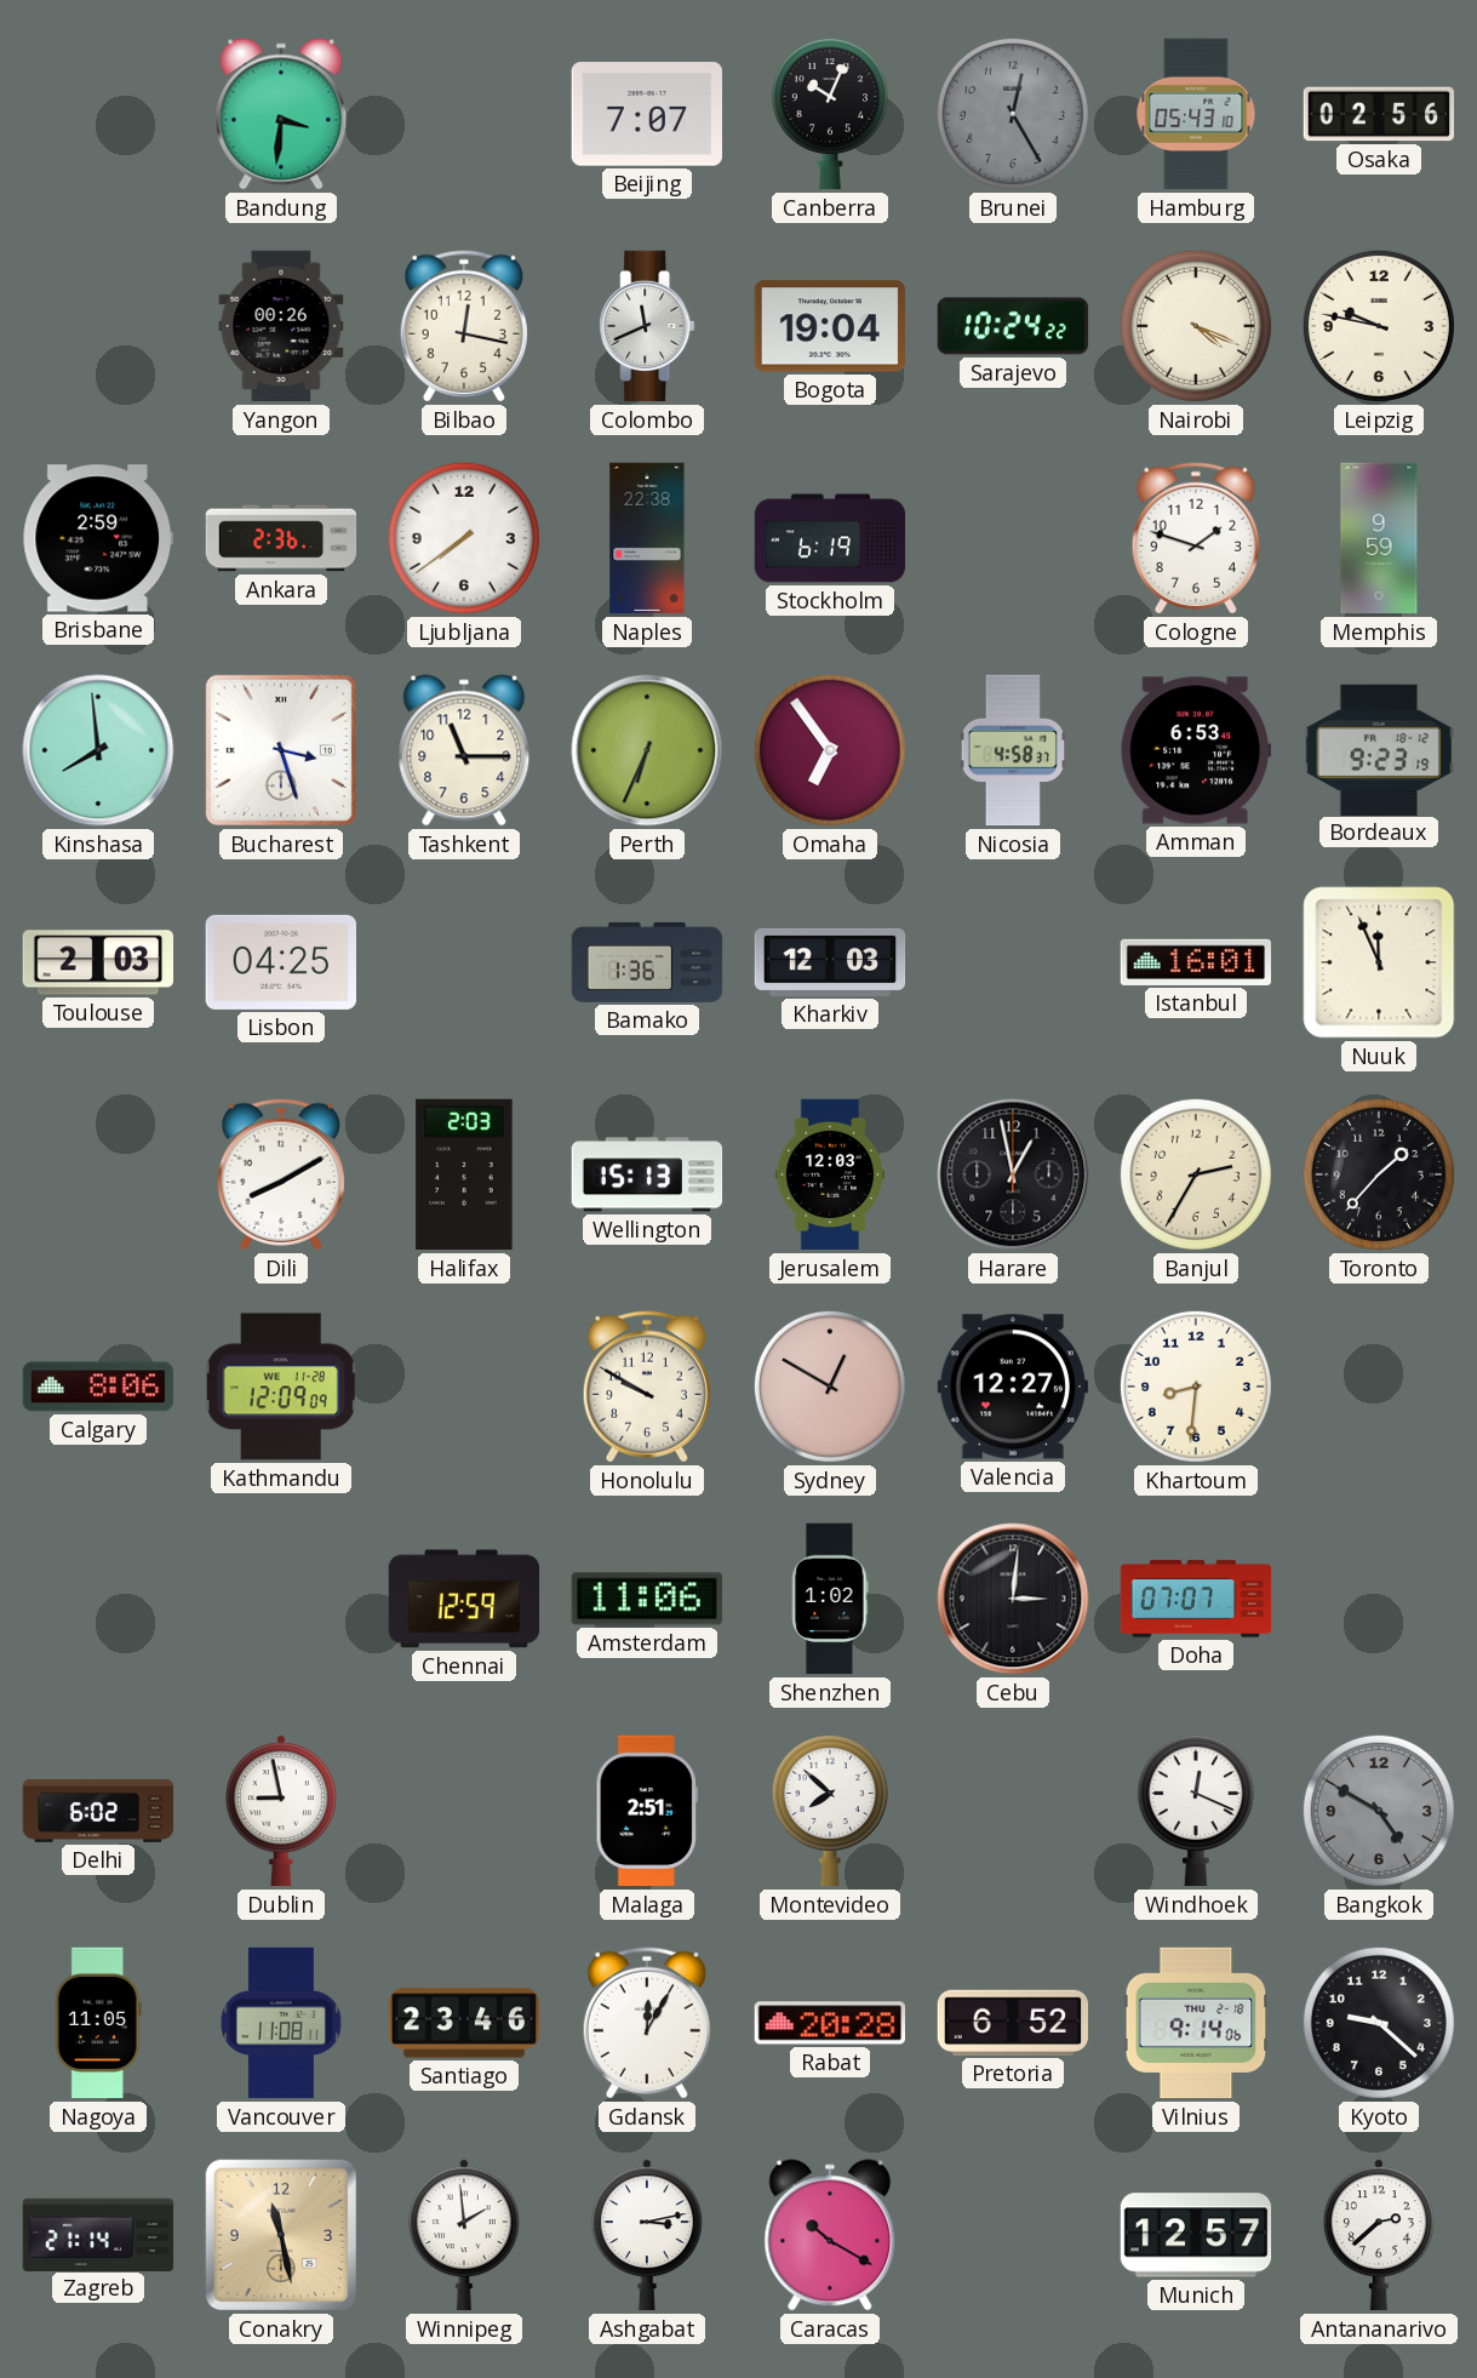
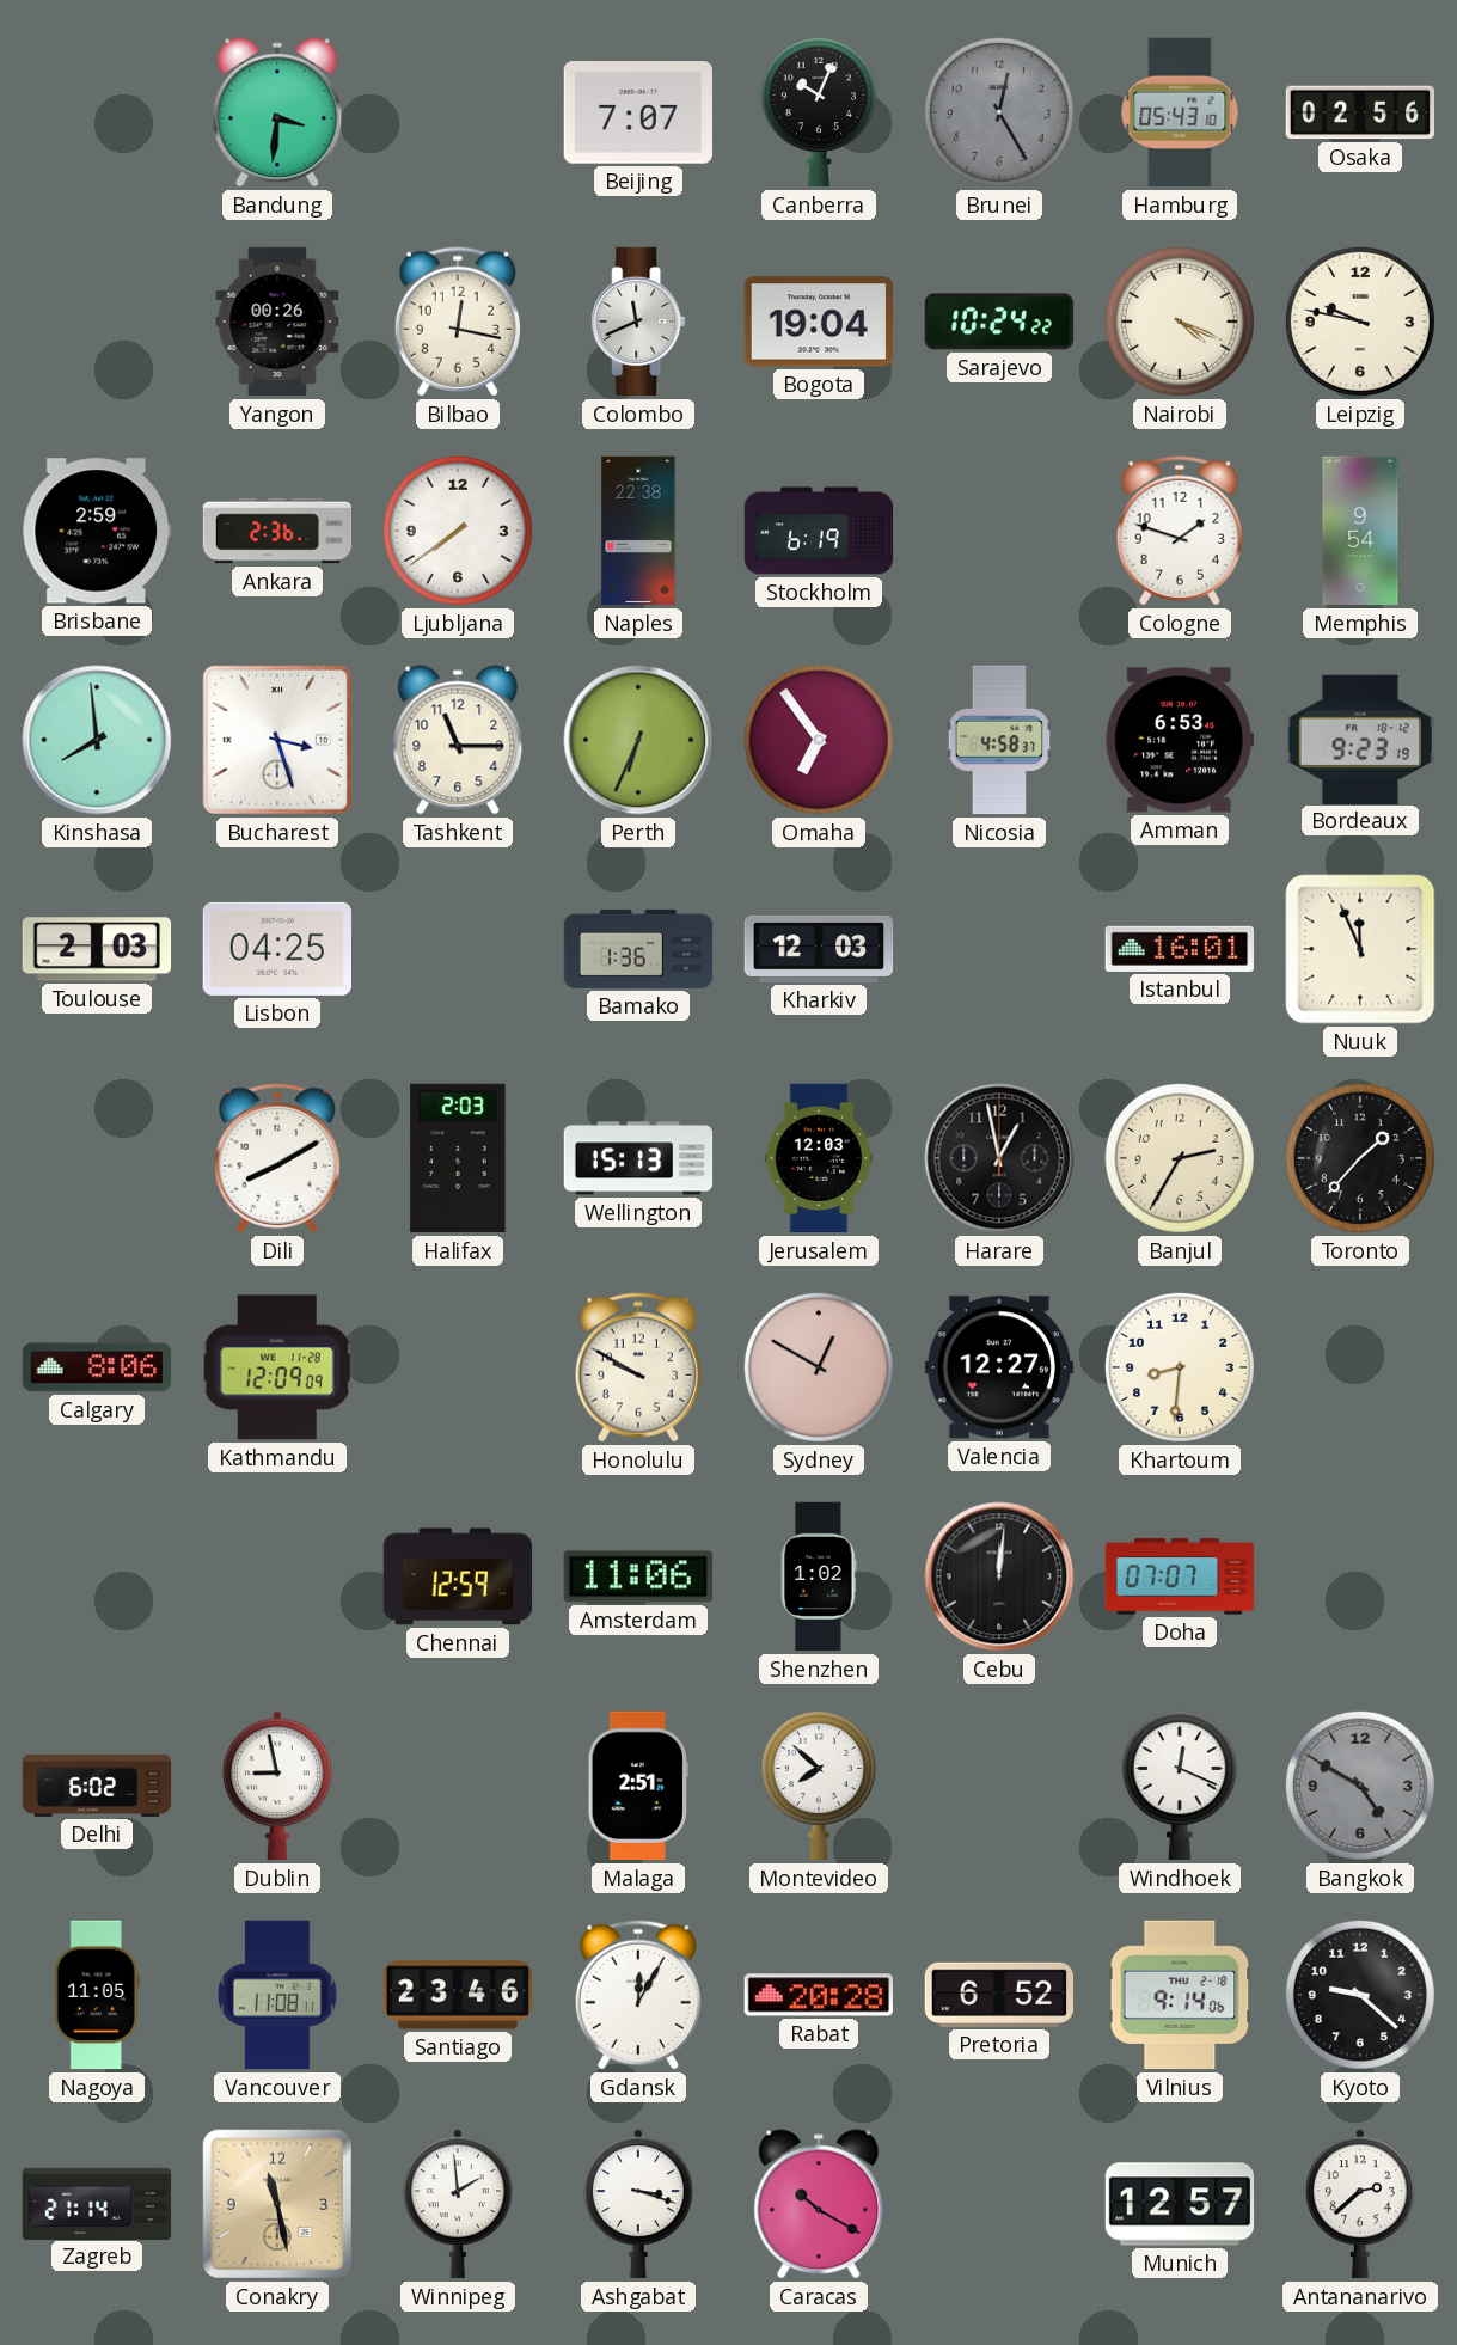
Memphis: 9:59 -> 9:54
Cebu: 3:01 -> 12:01
Ashgabat: 3:13 -> 3:18
